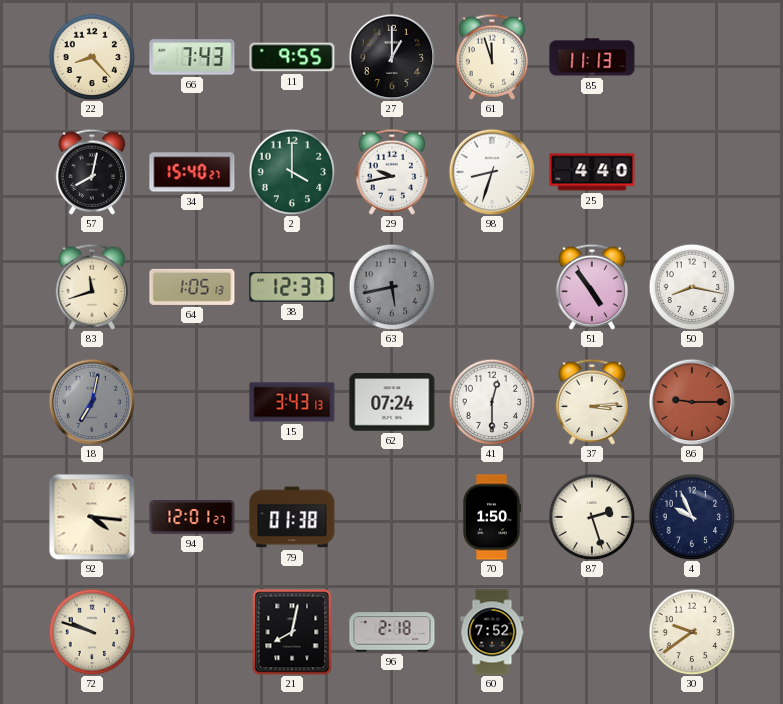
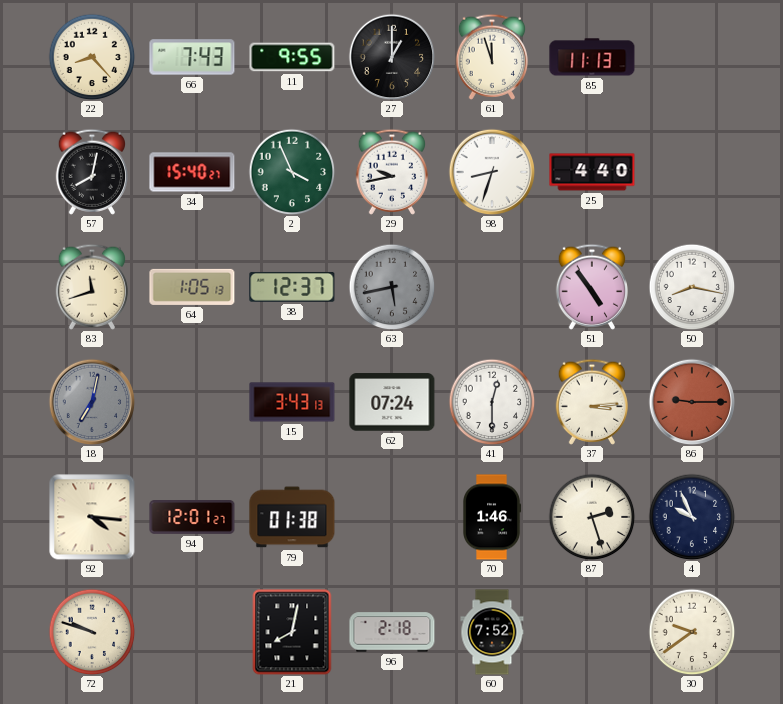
2: 4:00 -> 3:56
70: 1:50 -> 1:46
